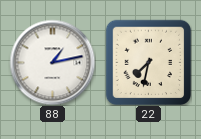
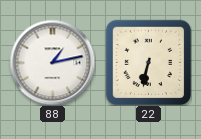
22: 7:32 -> 6:32
